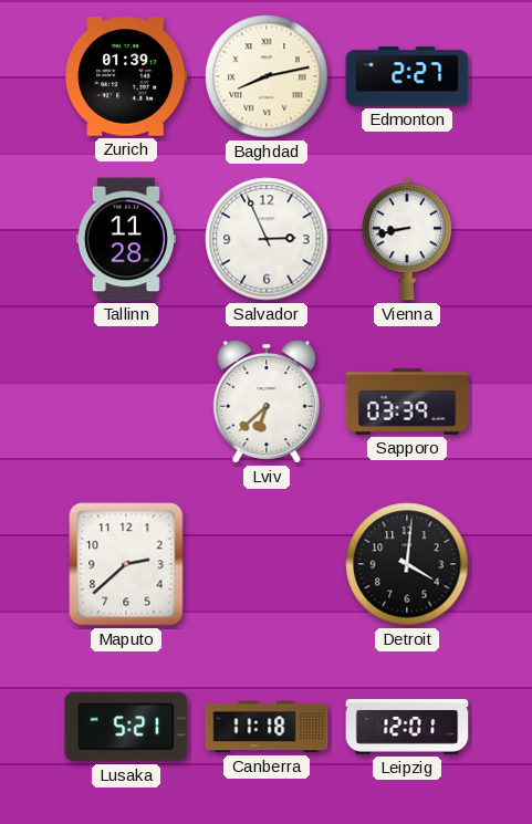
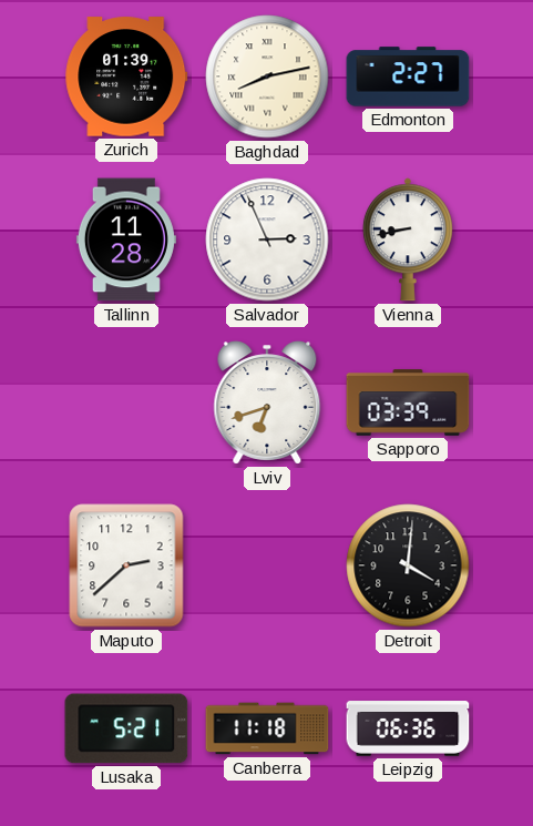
Lviv: 6:38 -> 6:42
Leipzig: 12:01 -> 06:36
